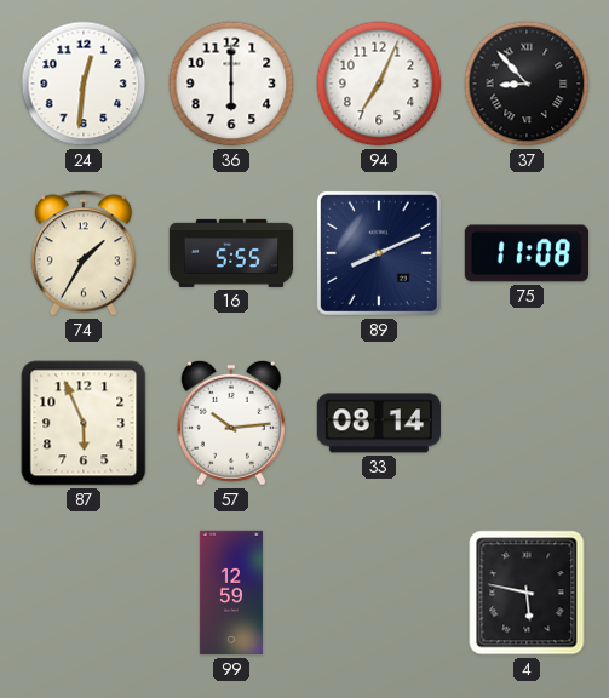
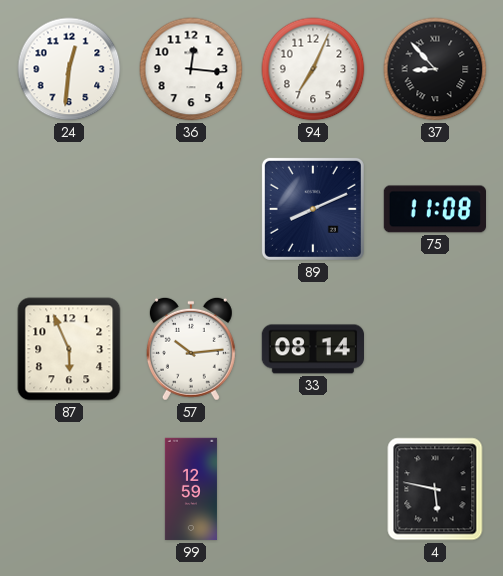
36: 6:00 -> 12:16
74: 1:35 -> none
16: 5:55 -> none
